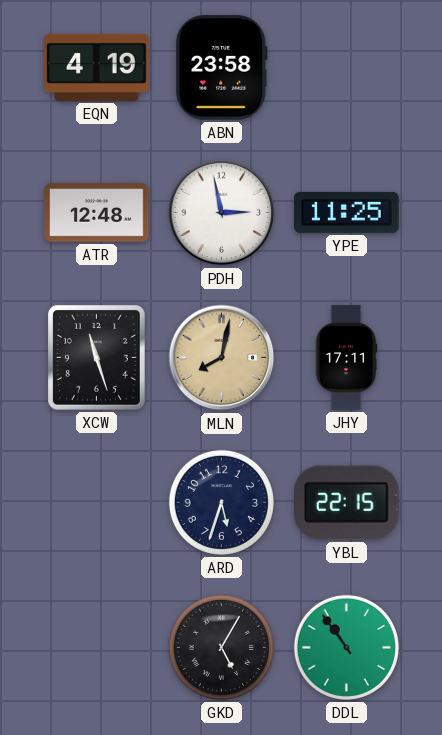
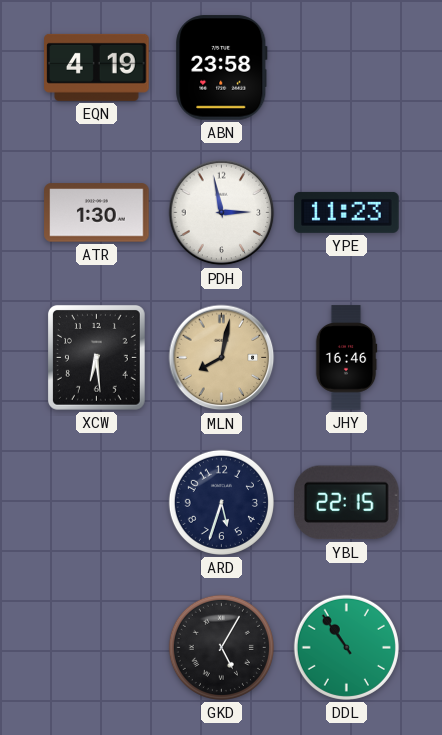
ATR: 12:48 -> 1:30
YPE: 11:25 -> 11:23
XCW: 11:27 -> 6:29
JHY: 17:11 -> 16:46
